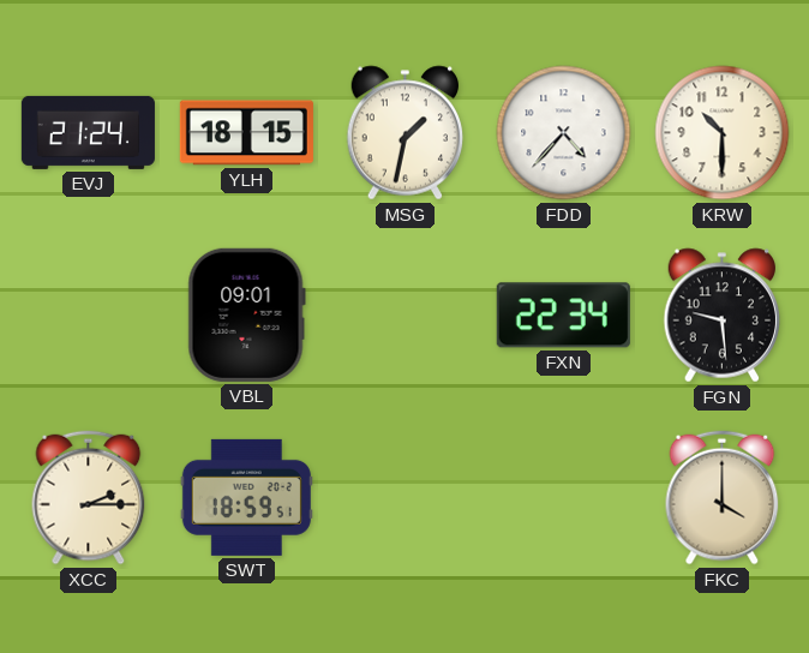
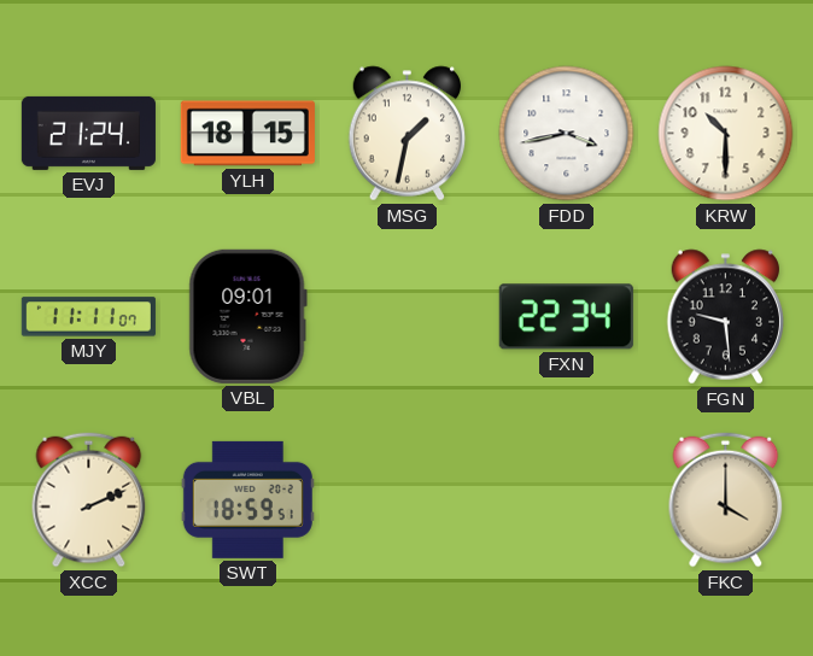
FDD: 4:37 -> 3:43
MJY: none -> 11:11
XCC: 2:15 -> 2:11
